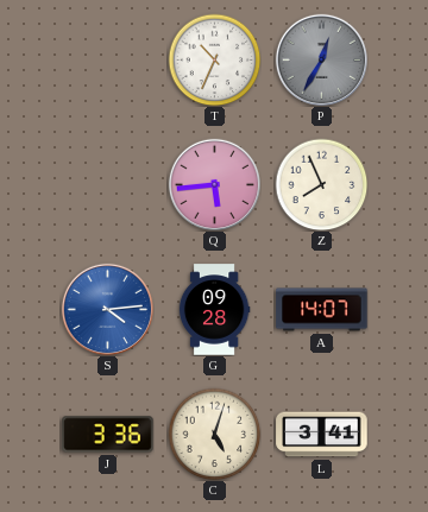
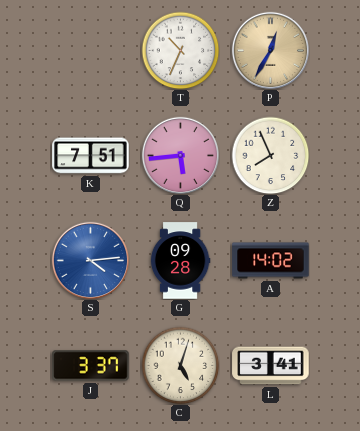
P dial: grey -> champagne
K: none -> 7:51
A: 14:07 -> 14:02
J: 3:36 -> 3:37
